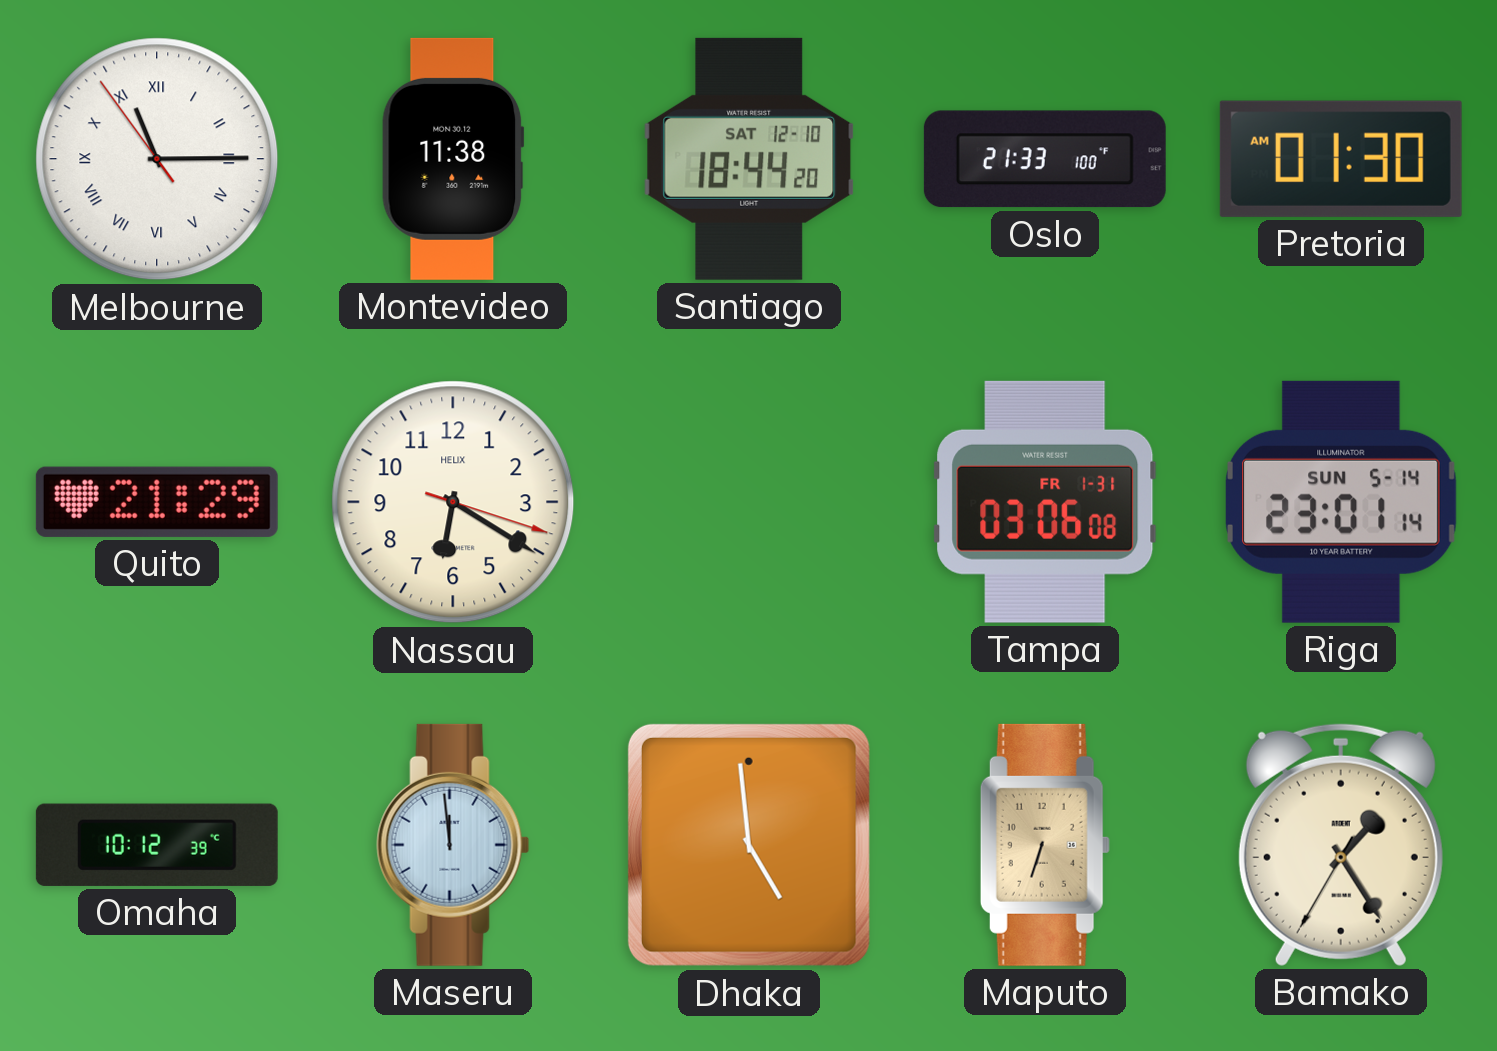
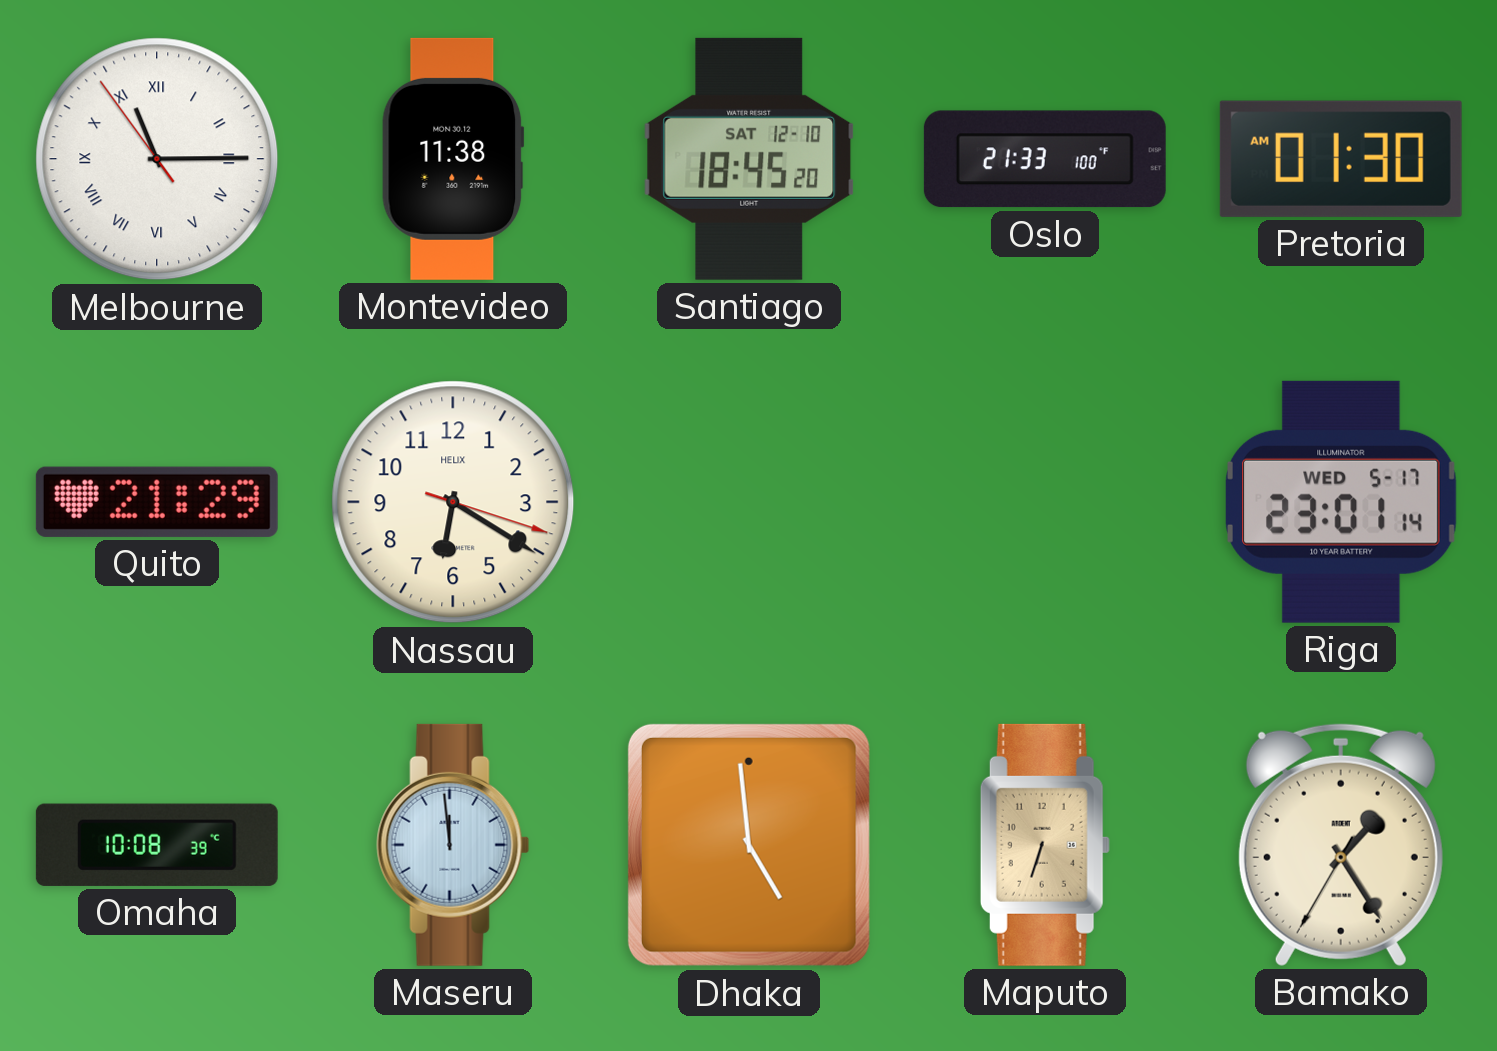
Santiago: 18:44 -> 18:45
Tampa: 03:06 -> none
Riga date: SUN 5-14 -> WED 5-17
Omaha: 10:12 -> 10:08
